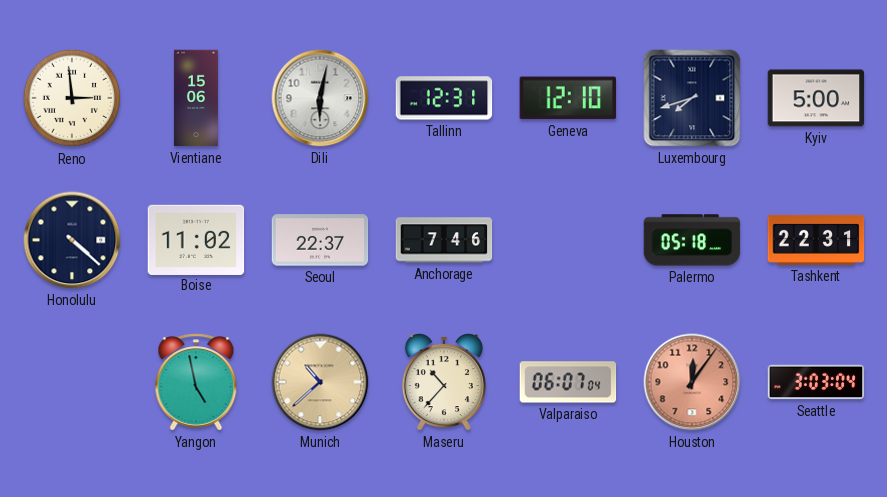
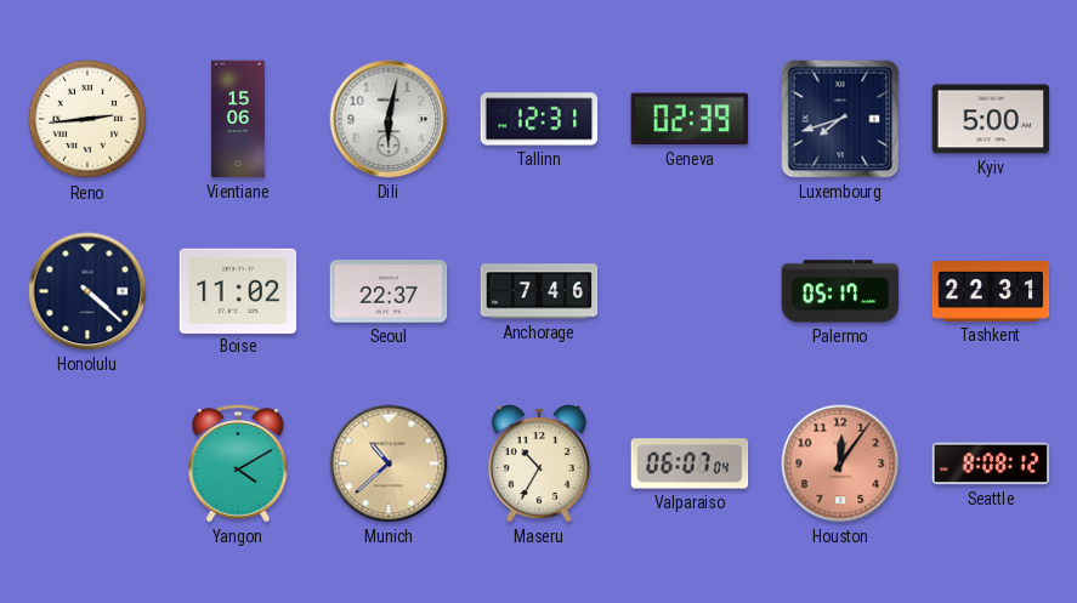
Reno: 2:59 -> 2:44
Geneva: 12:10 -> 02:39
Palermo: 05:18 -> 05:17
Yangon: 4:58 -> 4:10
Maseru: 10:37 -> 10:35
Seattle: 3:03 -> 8:08
